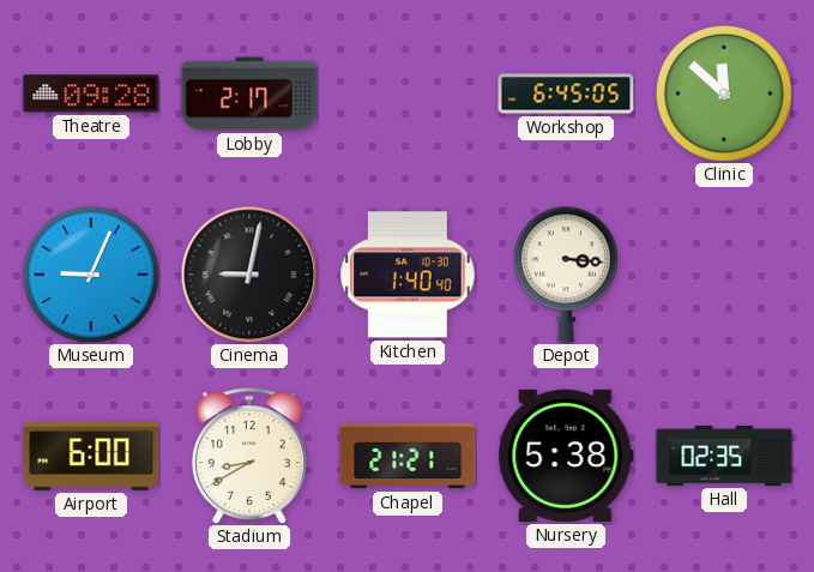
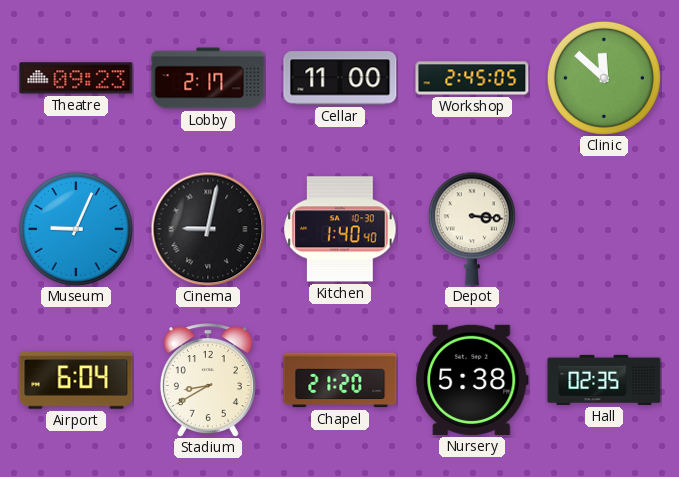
Theatre: 09:28 -> 09:23
Cellar: none -> 11:00
Workshop: 6:45 -> 2:45
Airport: 6:00 -> 6:04
Chapel: 21:21 -> 21:20
